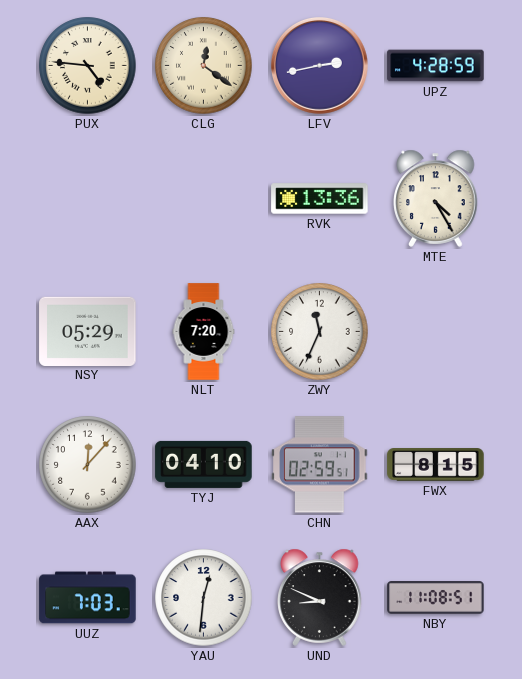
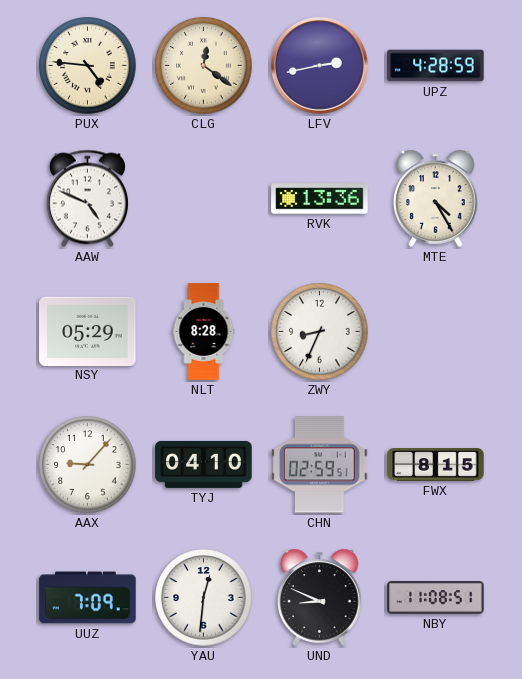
AAW: none -> 4:49
NLT: 7:20 -> 8:28
ZWY: 11:34 -> 8:34
AAX: 12:07 -> 9:07
UUZ: 7:03 -> 7:09
